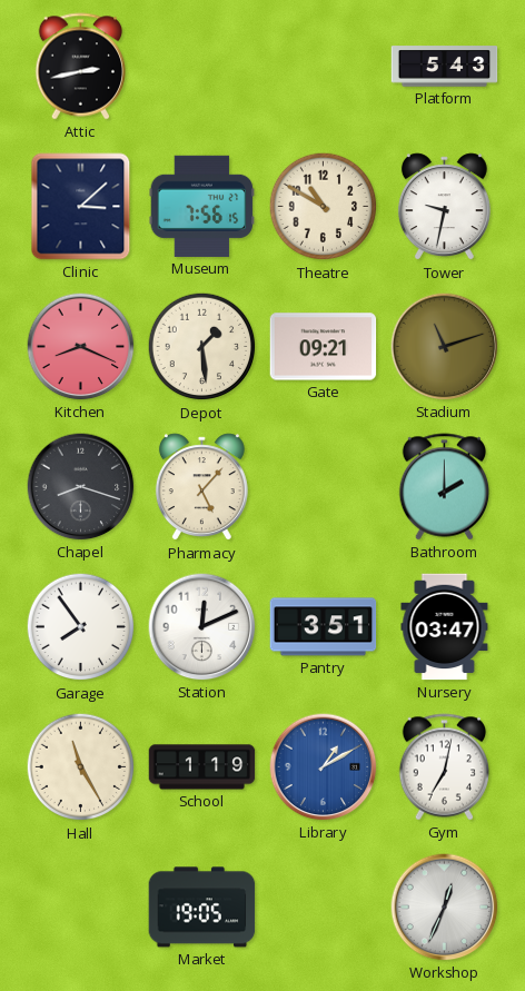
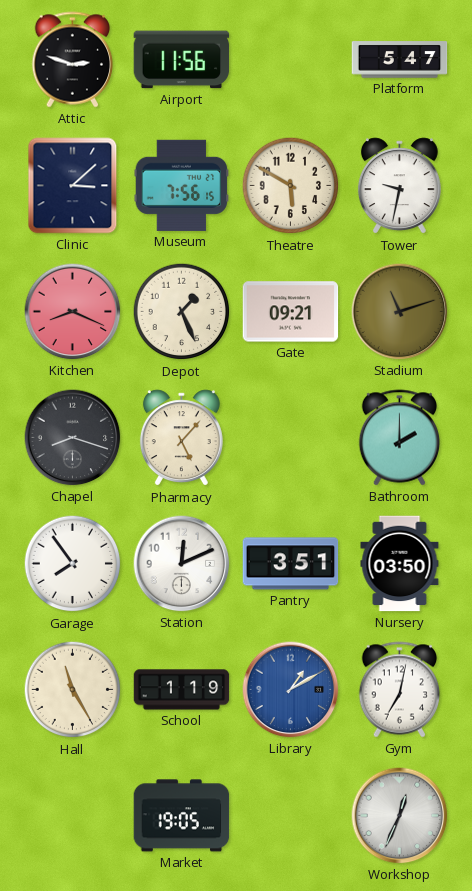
Attic: 2:43 -> 2:48
Airport: none -> 11:56
Platform: 5:43 -> 5:47
Theatre: 10:50 -> 5:50
Depot: 1:29 -> 1:26
Nursery: 03:47 -> 03:50
